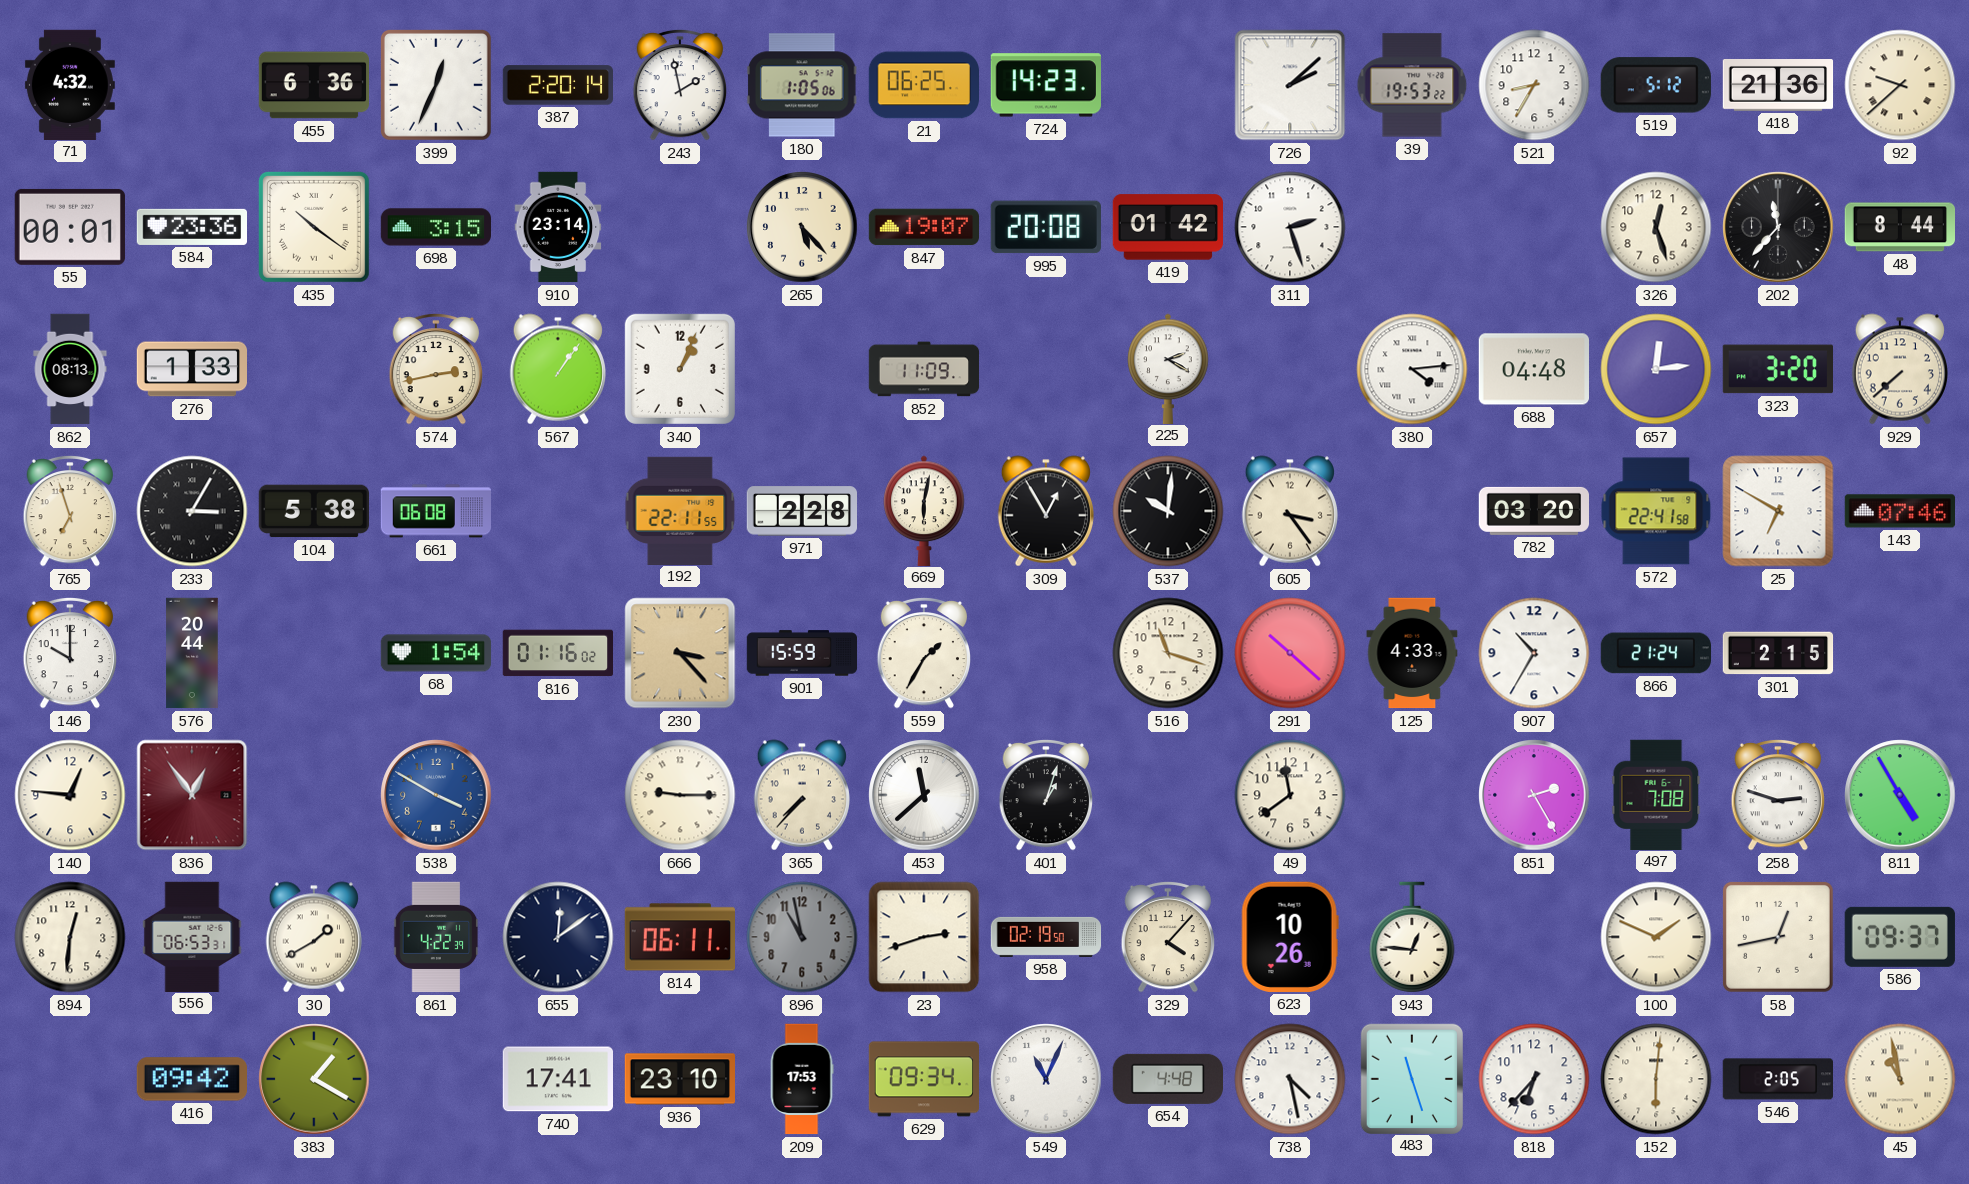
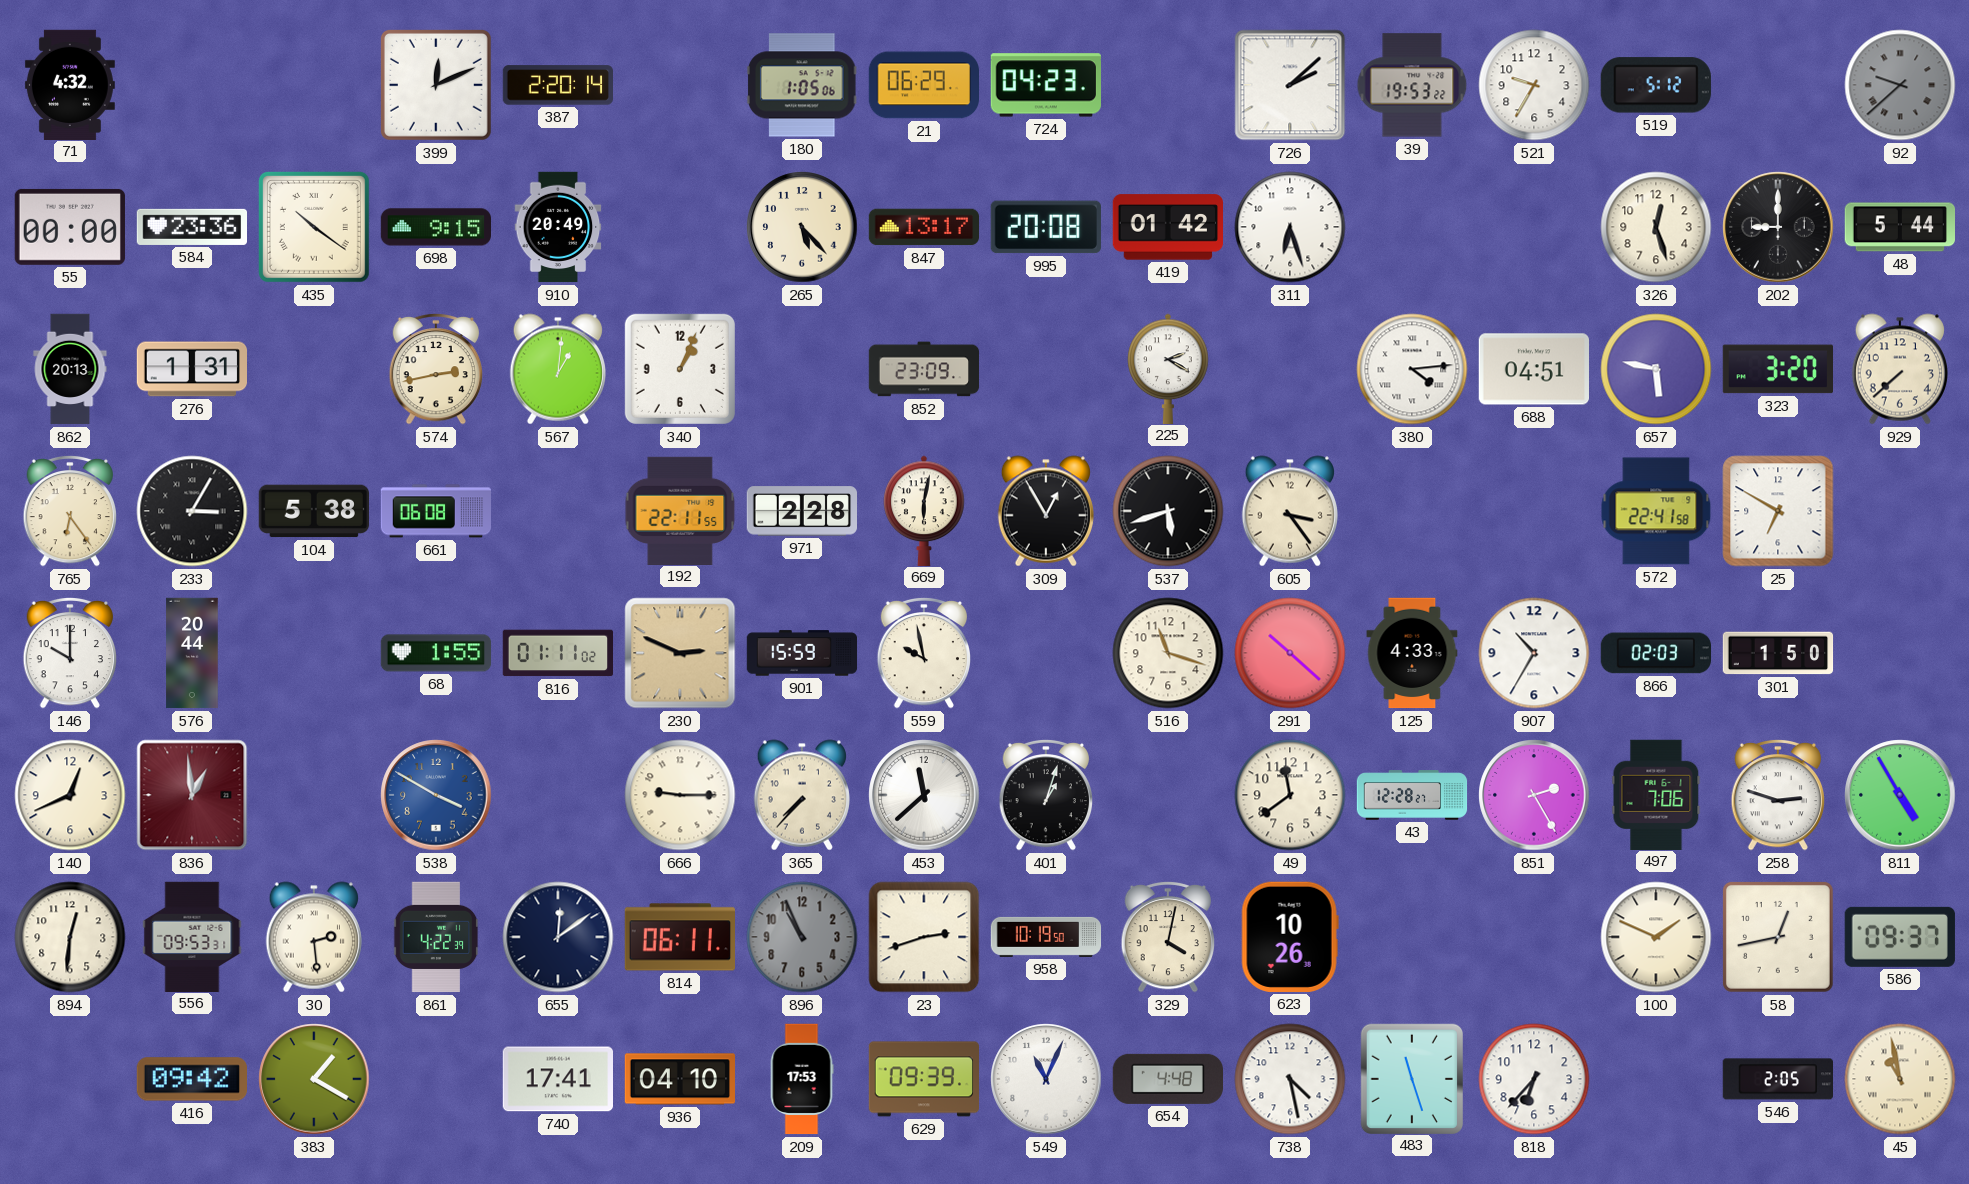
455: 6:36 -> none
399: 12:34 -> 12:11
243: 1:58 -> none
21: 06:25 -> 06:29
724: 14:23 -> 04:23
521: 8:35 -> 9:35
418: 21:36 -> none
92 dial: cream -> grey
55: 00:01 -> 00:00
698: 3:15 -> 9:15
910: 23:14 -> 20:49
847: 19:07 -> 13:17
311: 2:27 -> 6:27
202: 11:37 -> 9:00
48: 8:44 -> 5:44
862: 08:13 -> 20:13
276: 1:33 -> 1:31
567: 1:06 -> 1:01
852: 11:09 -> 23:09
688: 04:48 -> 04:51
657: 12:14 -> 5:47
765: 6:57 -> 6:24
537: 10:01 -> 5:42
782: 03:20 -> none
143: 07:46 -> none
68: 1:54 -> 1:55
816: 01:16 -> 01:11
230: 3:23 -> 2:49
559: 1:35 -> 9:58
866: 21:24 -> 02:03
301: 2:15 -> 1:50
140: 12:46 -> 12:41
836: 12:54 -> 12:59
43: none -> 12:28
497: 7:08 -> 7:06
556: 06:53 -> 09:53
30: 1:40 -> 2:29
896: 10:58 -> 10:56
958: 02:19 -> 10:19
329: 4:07 -> 4:02
943: 12:46 -> none
936: 23:10 -> 04:10
629: 09:34 -> 09:39
152: 6:01 -> none
